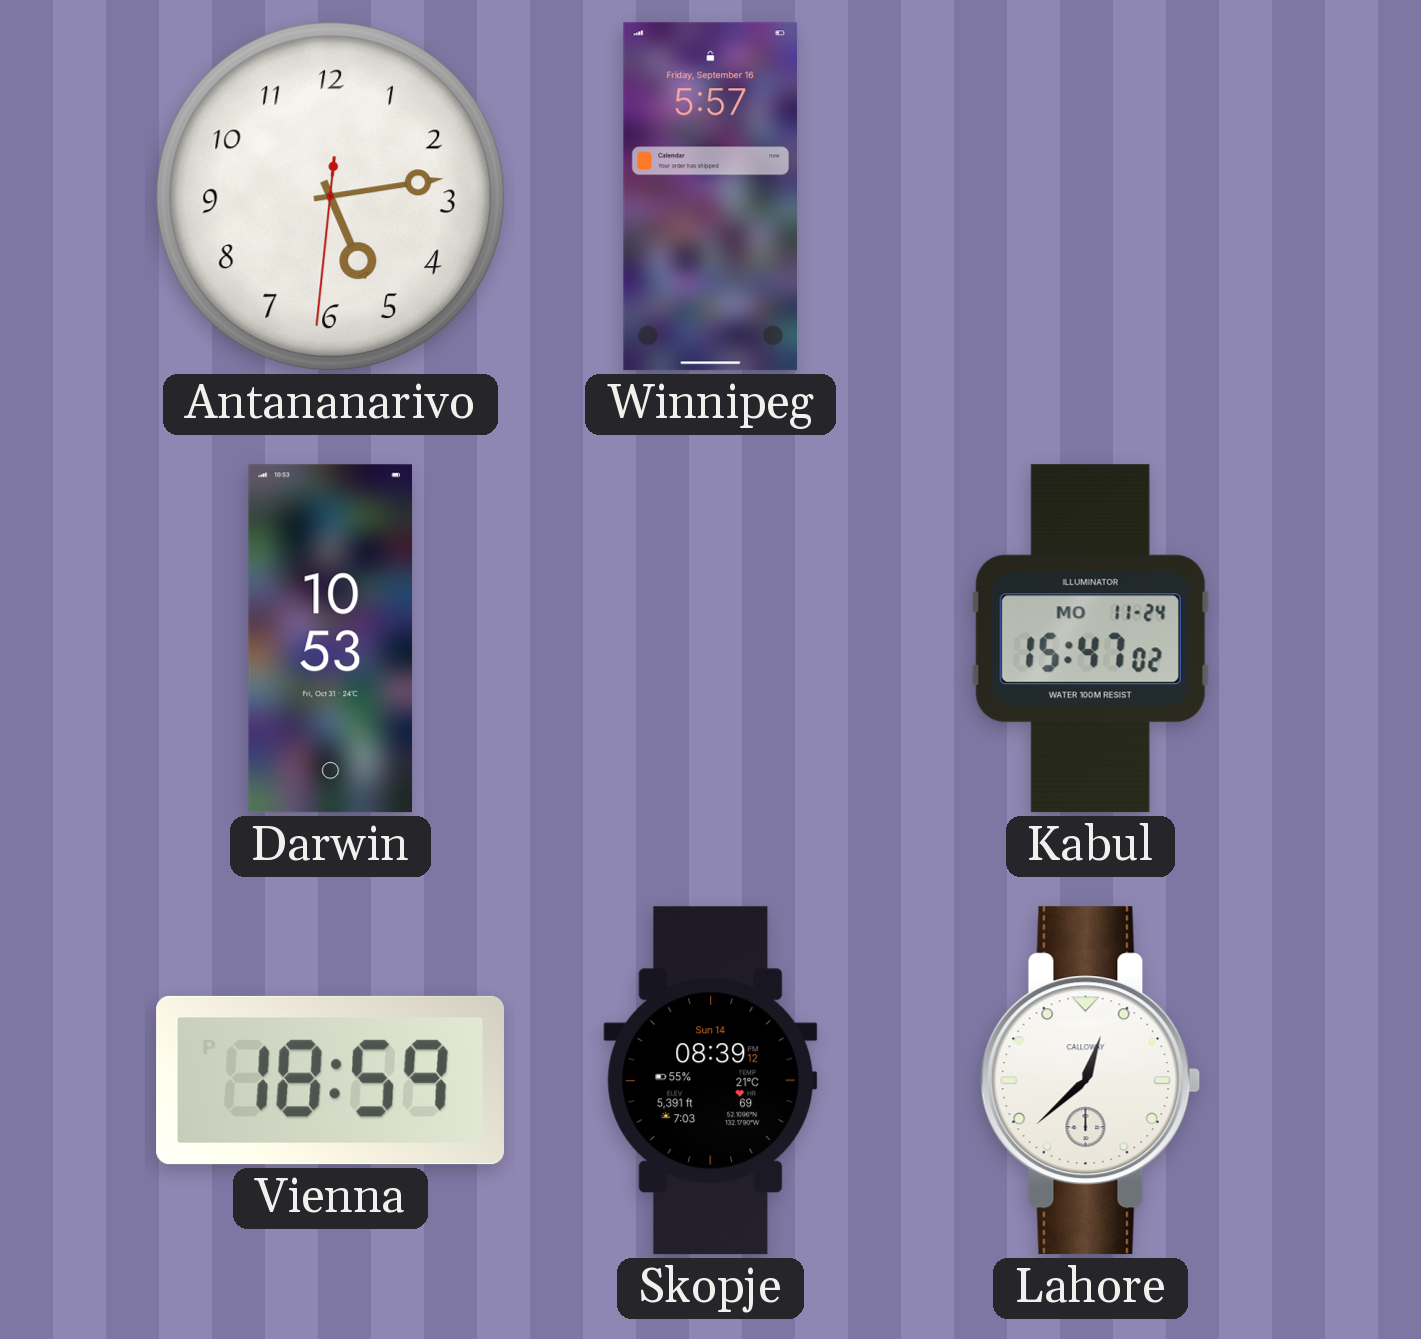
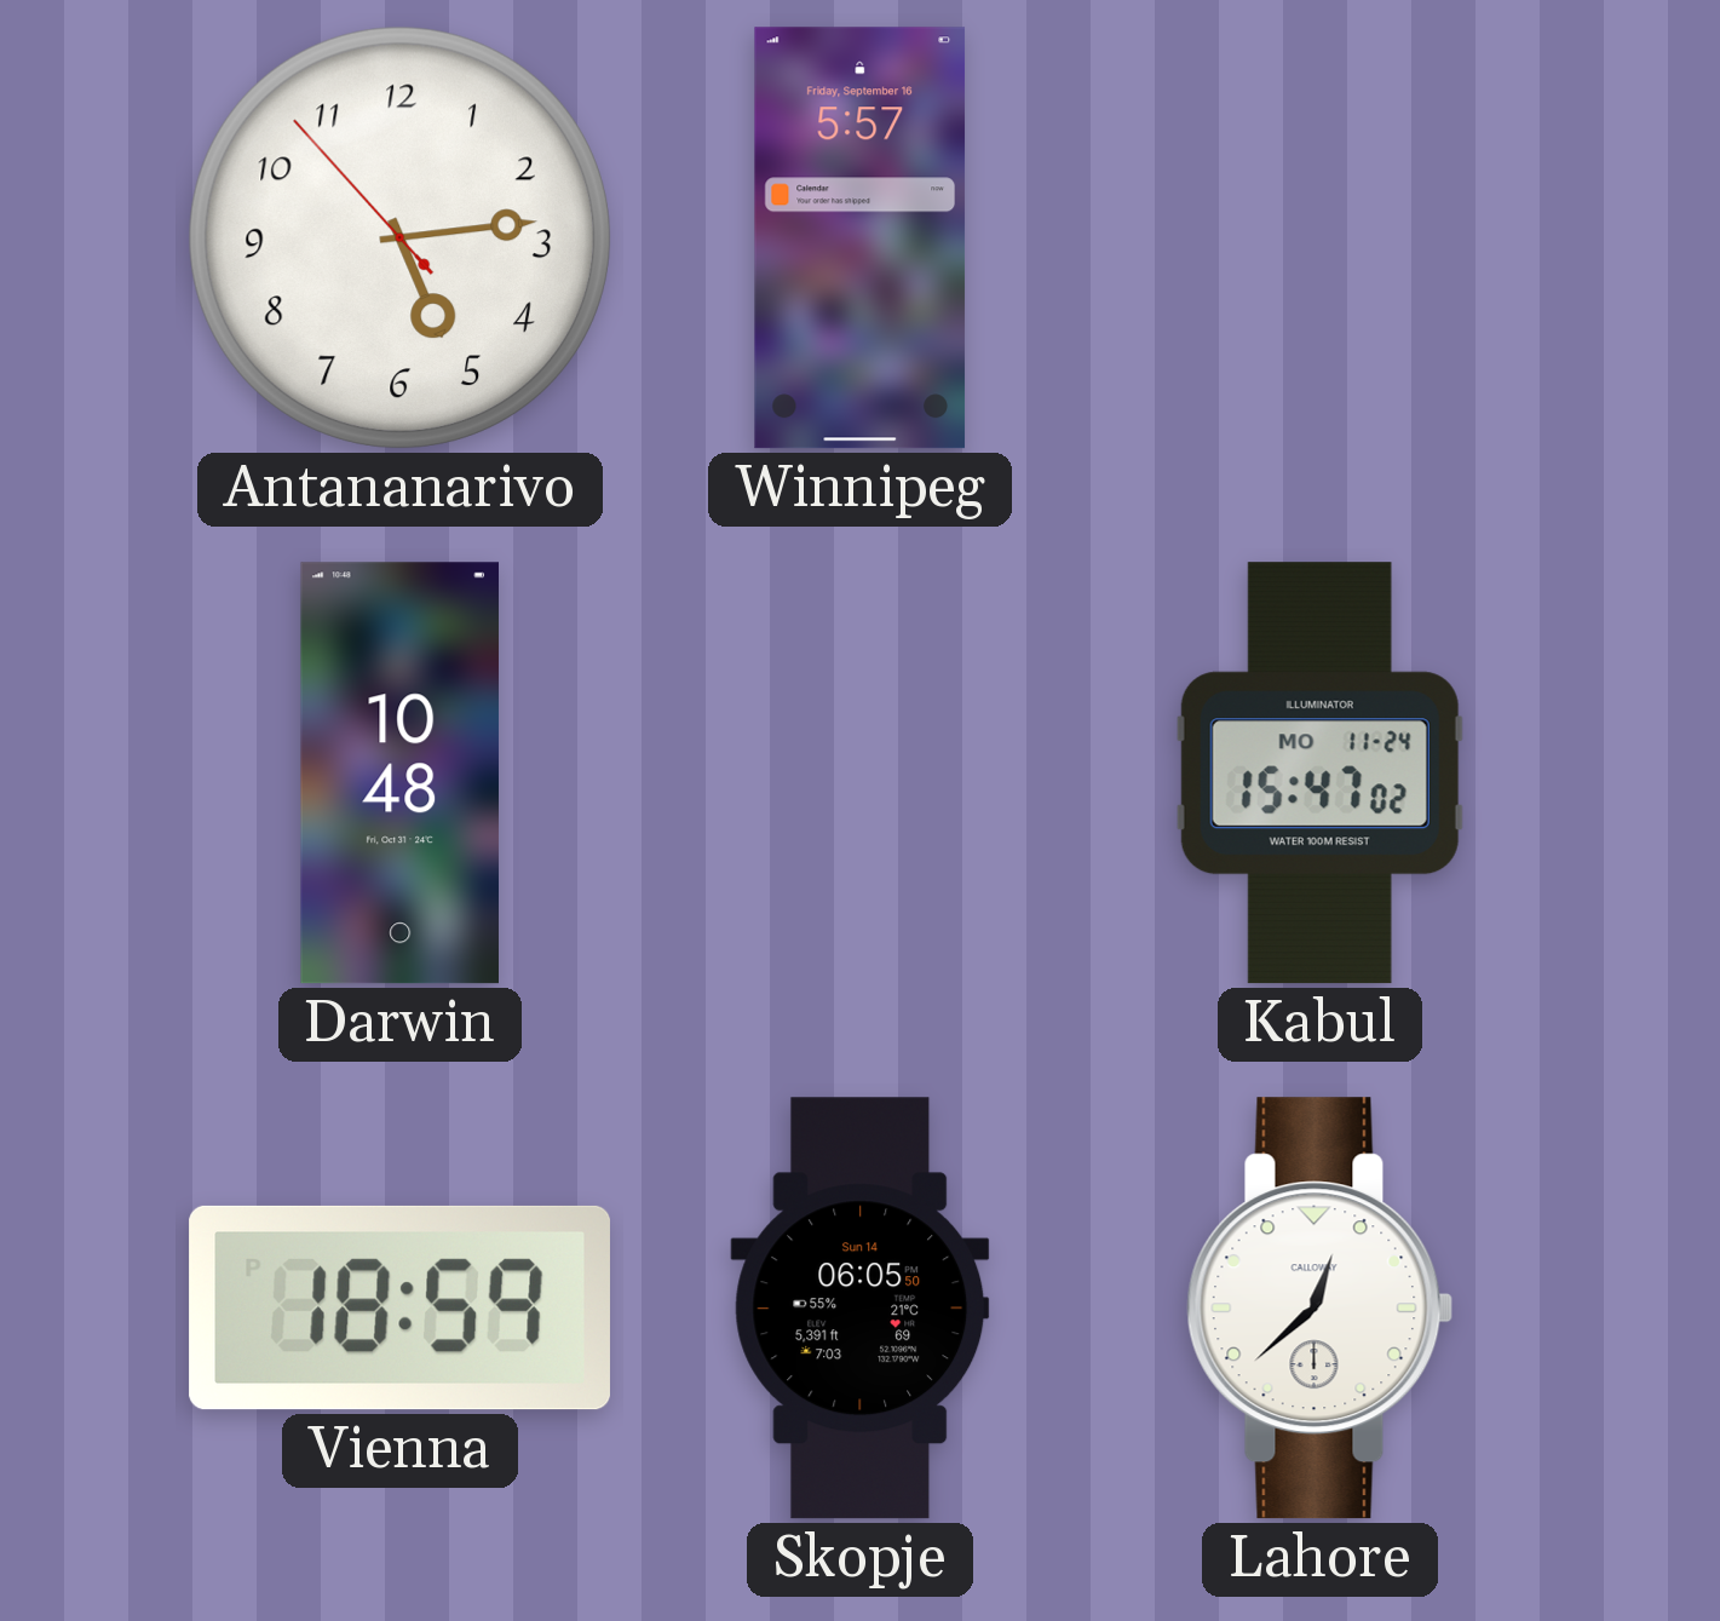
Antananarivo: 5:13:31 -> 5:13:53
Darwin: 10:53 -> 10:48
Skopje: 08:39 -> 06:05
